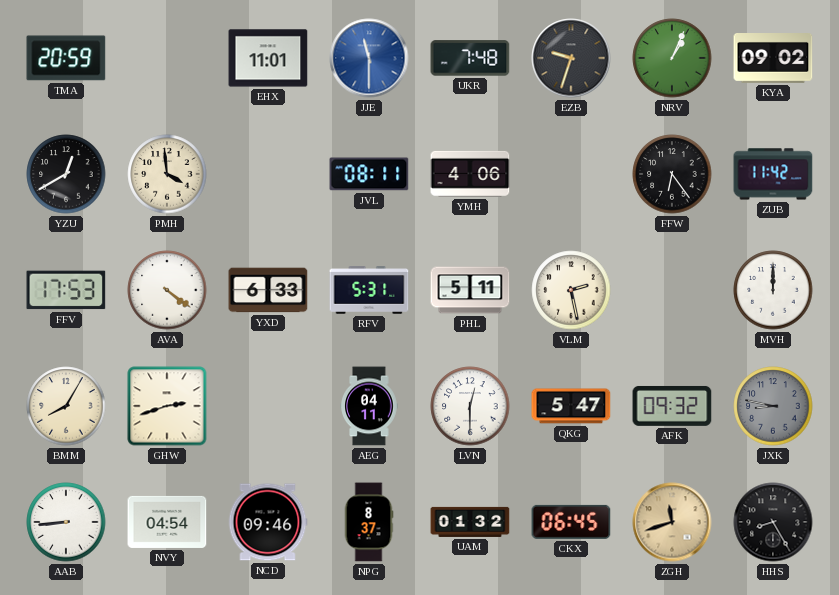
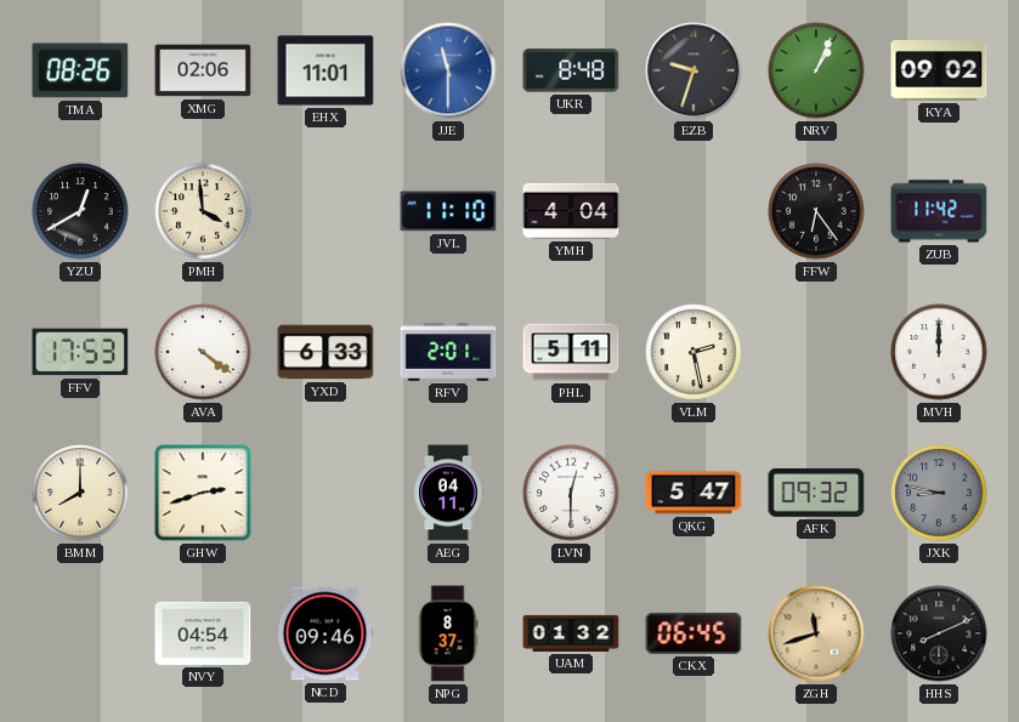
TMA: 20:59 -> 08:26
XMG: none -> 02:06
UKR: 7:48 -> 8:48
JVL: 08:11 -> 11:10
YMH: 4:06 -> 4:04
RFV: 5:31 -> 2:01
BMM: 8:05 -> 8:00
AAB: 8:44 -> none
HHS: 8:25 -> 8:11
